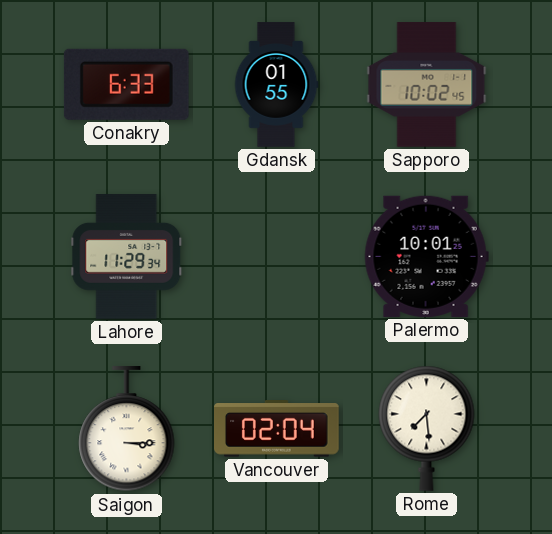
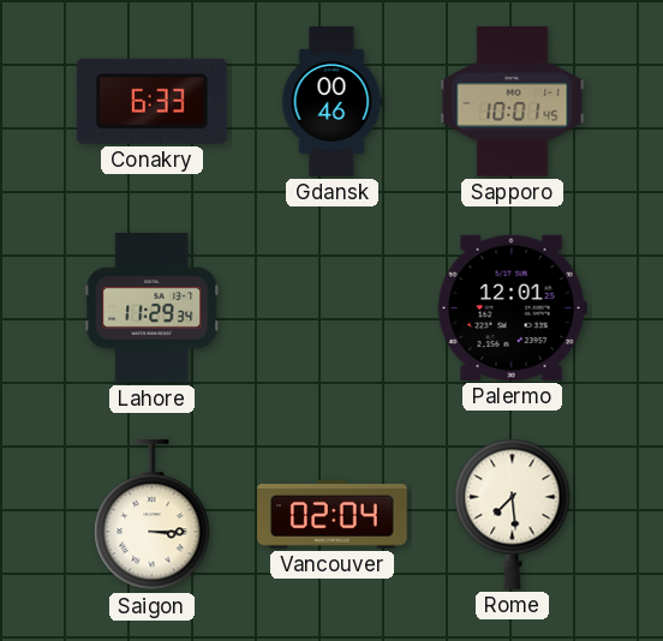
Gdansk: 01:55 -> 00:46
Sapporo: 10:02 -> 10:01
Palermo: 10:01 -> 12:01
